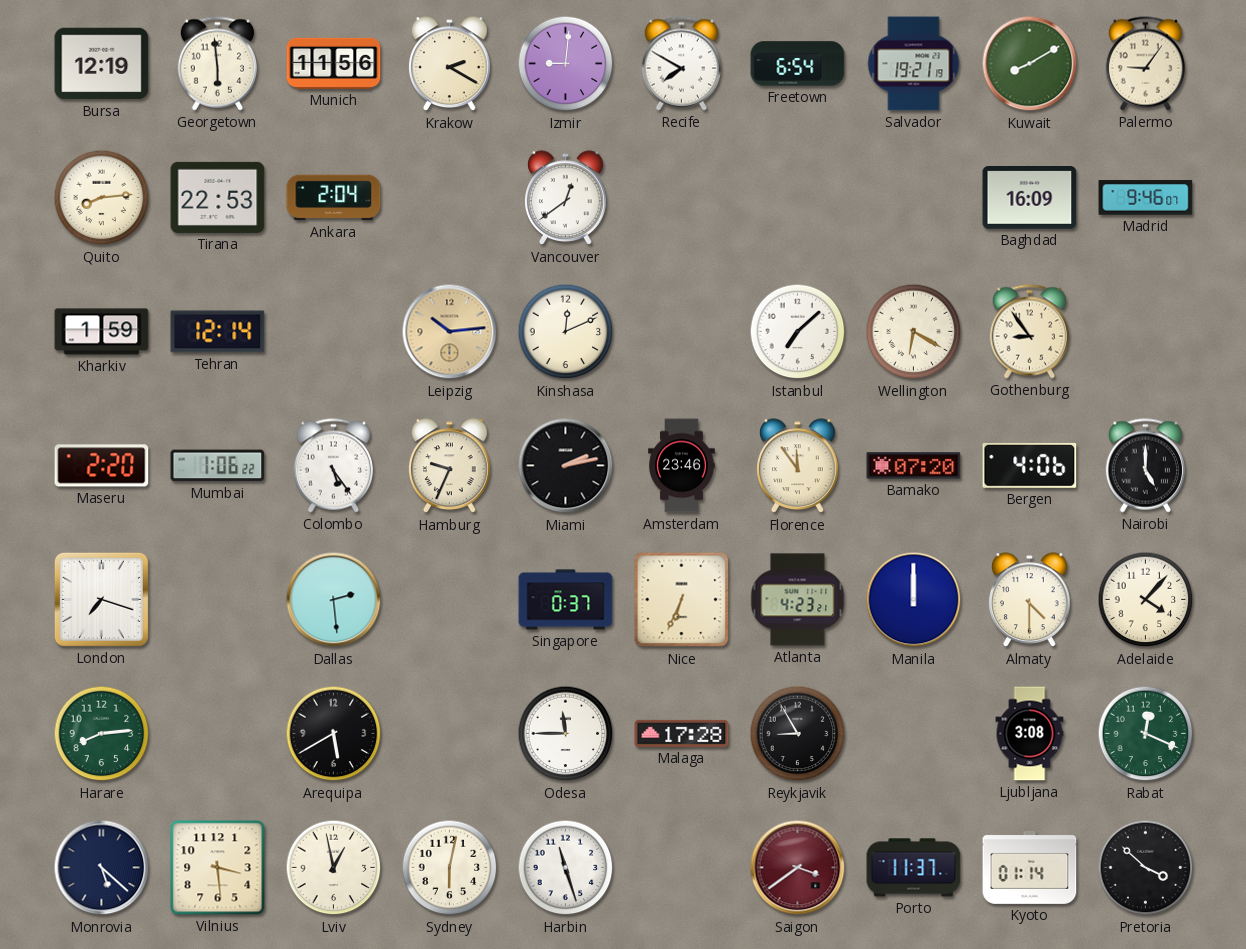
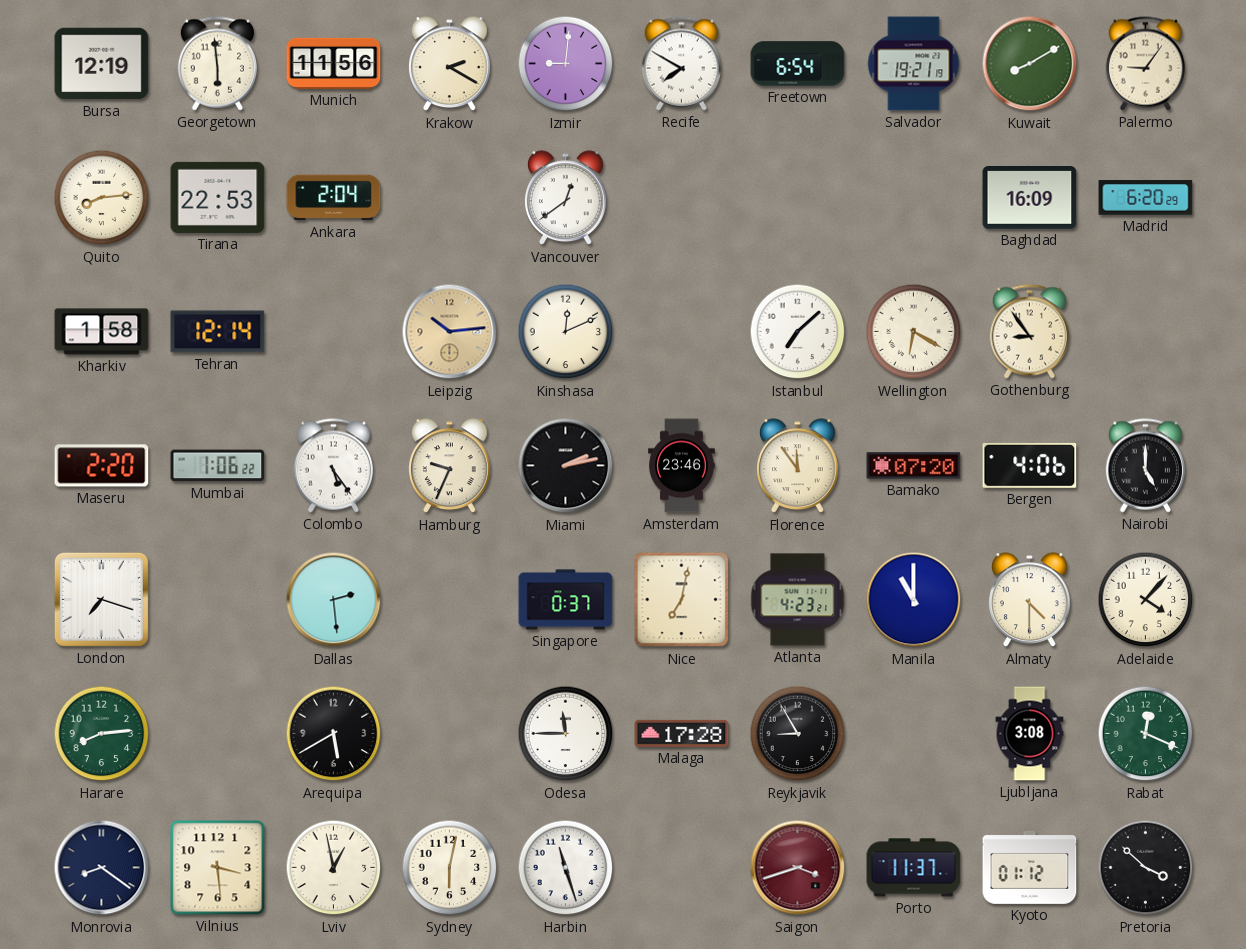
Madrid: 9:46 -> 6:20
Kharkiv: 1:59 -> 1:58
Nice: 6:34 -> 7:02
Manila: 12:00 -> 11:00
Monrovia: 5:22 -> 8:21
Saigon: 3:39 -> 3:42
Kyoto: 01:14 -> 01:12
